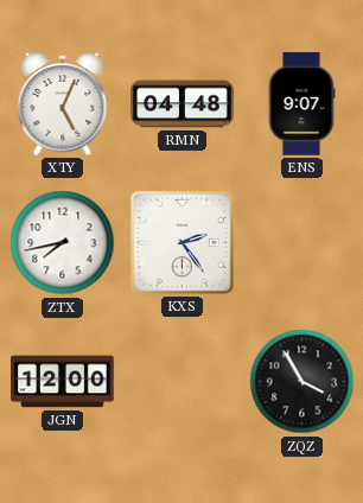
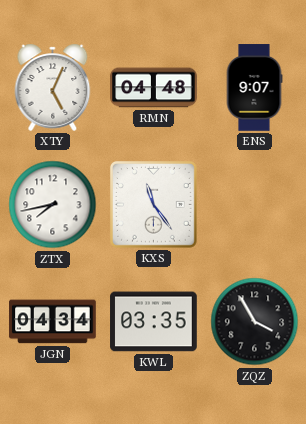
KXS: 2:24 -> 11:24
JGN: 12:00 -> 04:34
KWL: none -> 03:35
